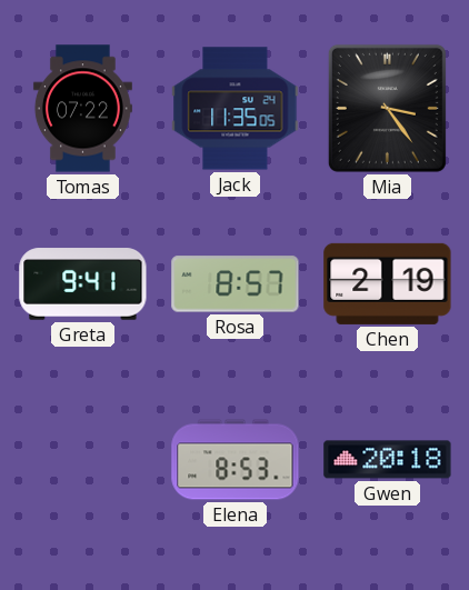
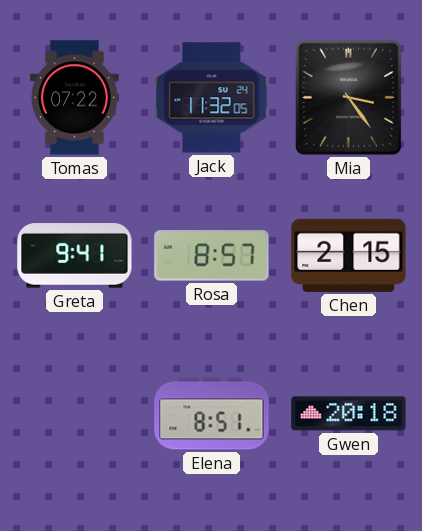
Jack: 11:35 -> 11:32
Chen: 2:19 -> 2:15
Elena: 8:53 -> 8:51
